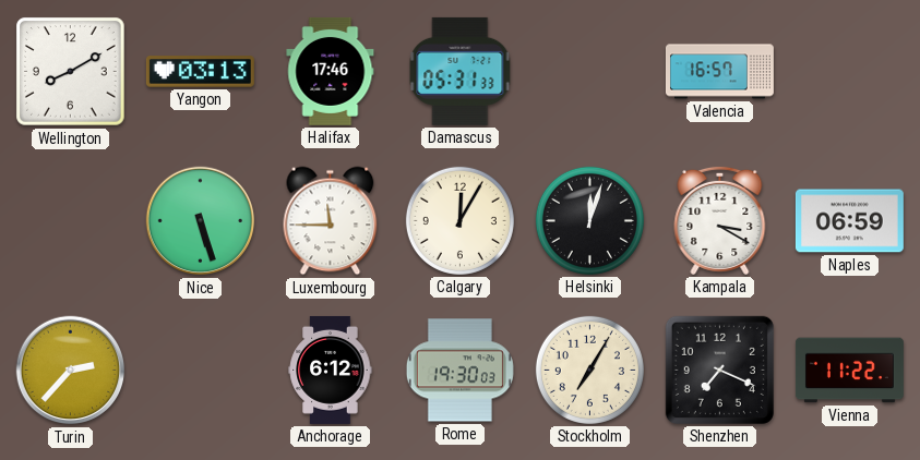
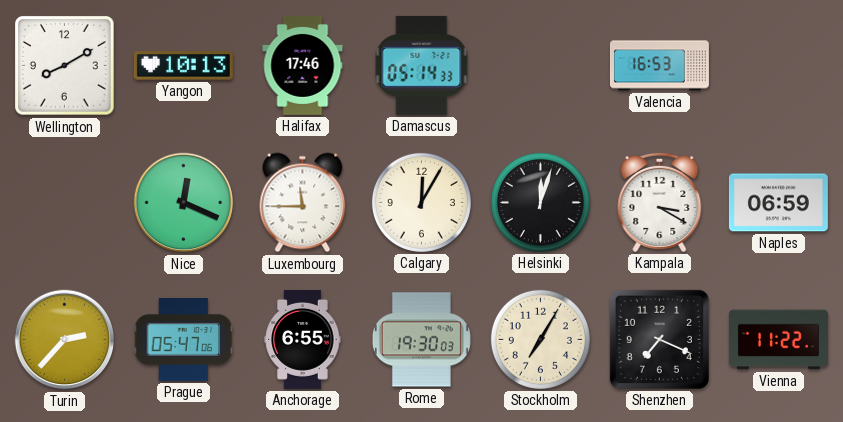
Yangon: 03:13 -> 10:13
Damascus: 05:31 -> 05:14
Valencia: 16:57 -> 16:53
Nice: 5:27 -> 12:19
Prague: none -> 05:47
Anchorage: 6:12 -> 6:55
